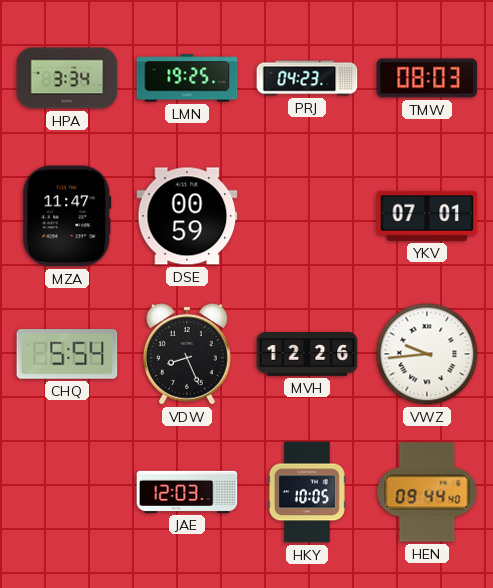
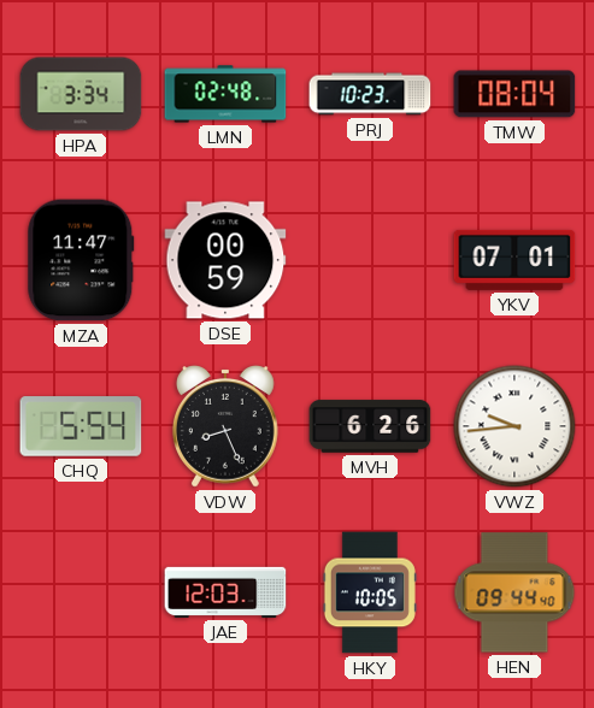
LMN: 19:25 -> 02:48
PRJ: 04:23 -> 10:23
TMW: 08:03 -> 08:04
MVH: 12:26 -> 6:26
